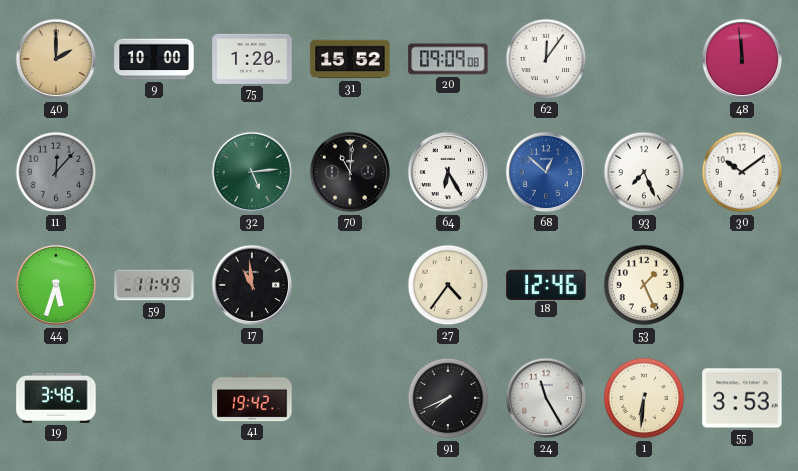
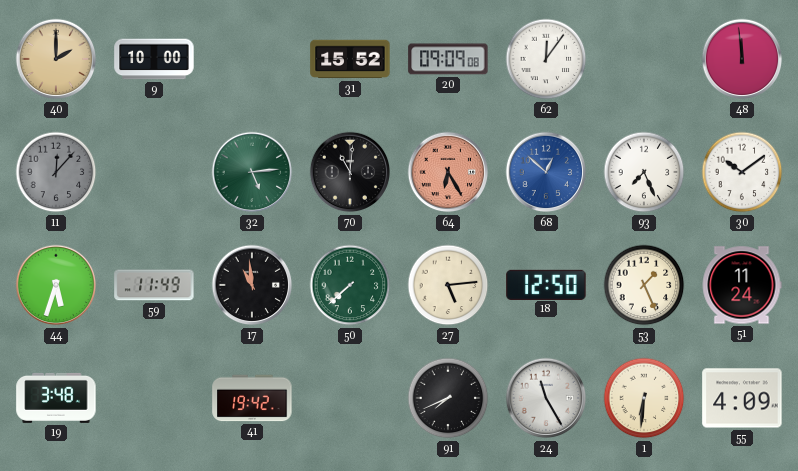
75: 1:20 -> none
64 dial: white -> salmon
50: none -> 7:38
27: 4:36 -> 5:14
18: 12:46 -> 12:50
51: none -> 11:24
55: 3:53 -> 4:09
